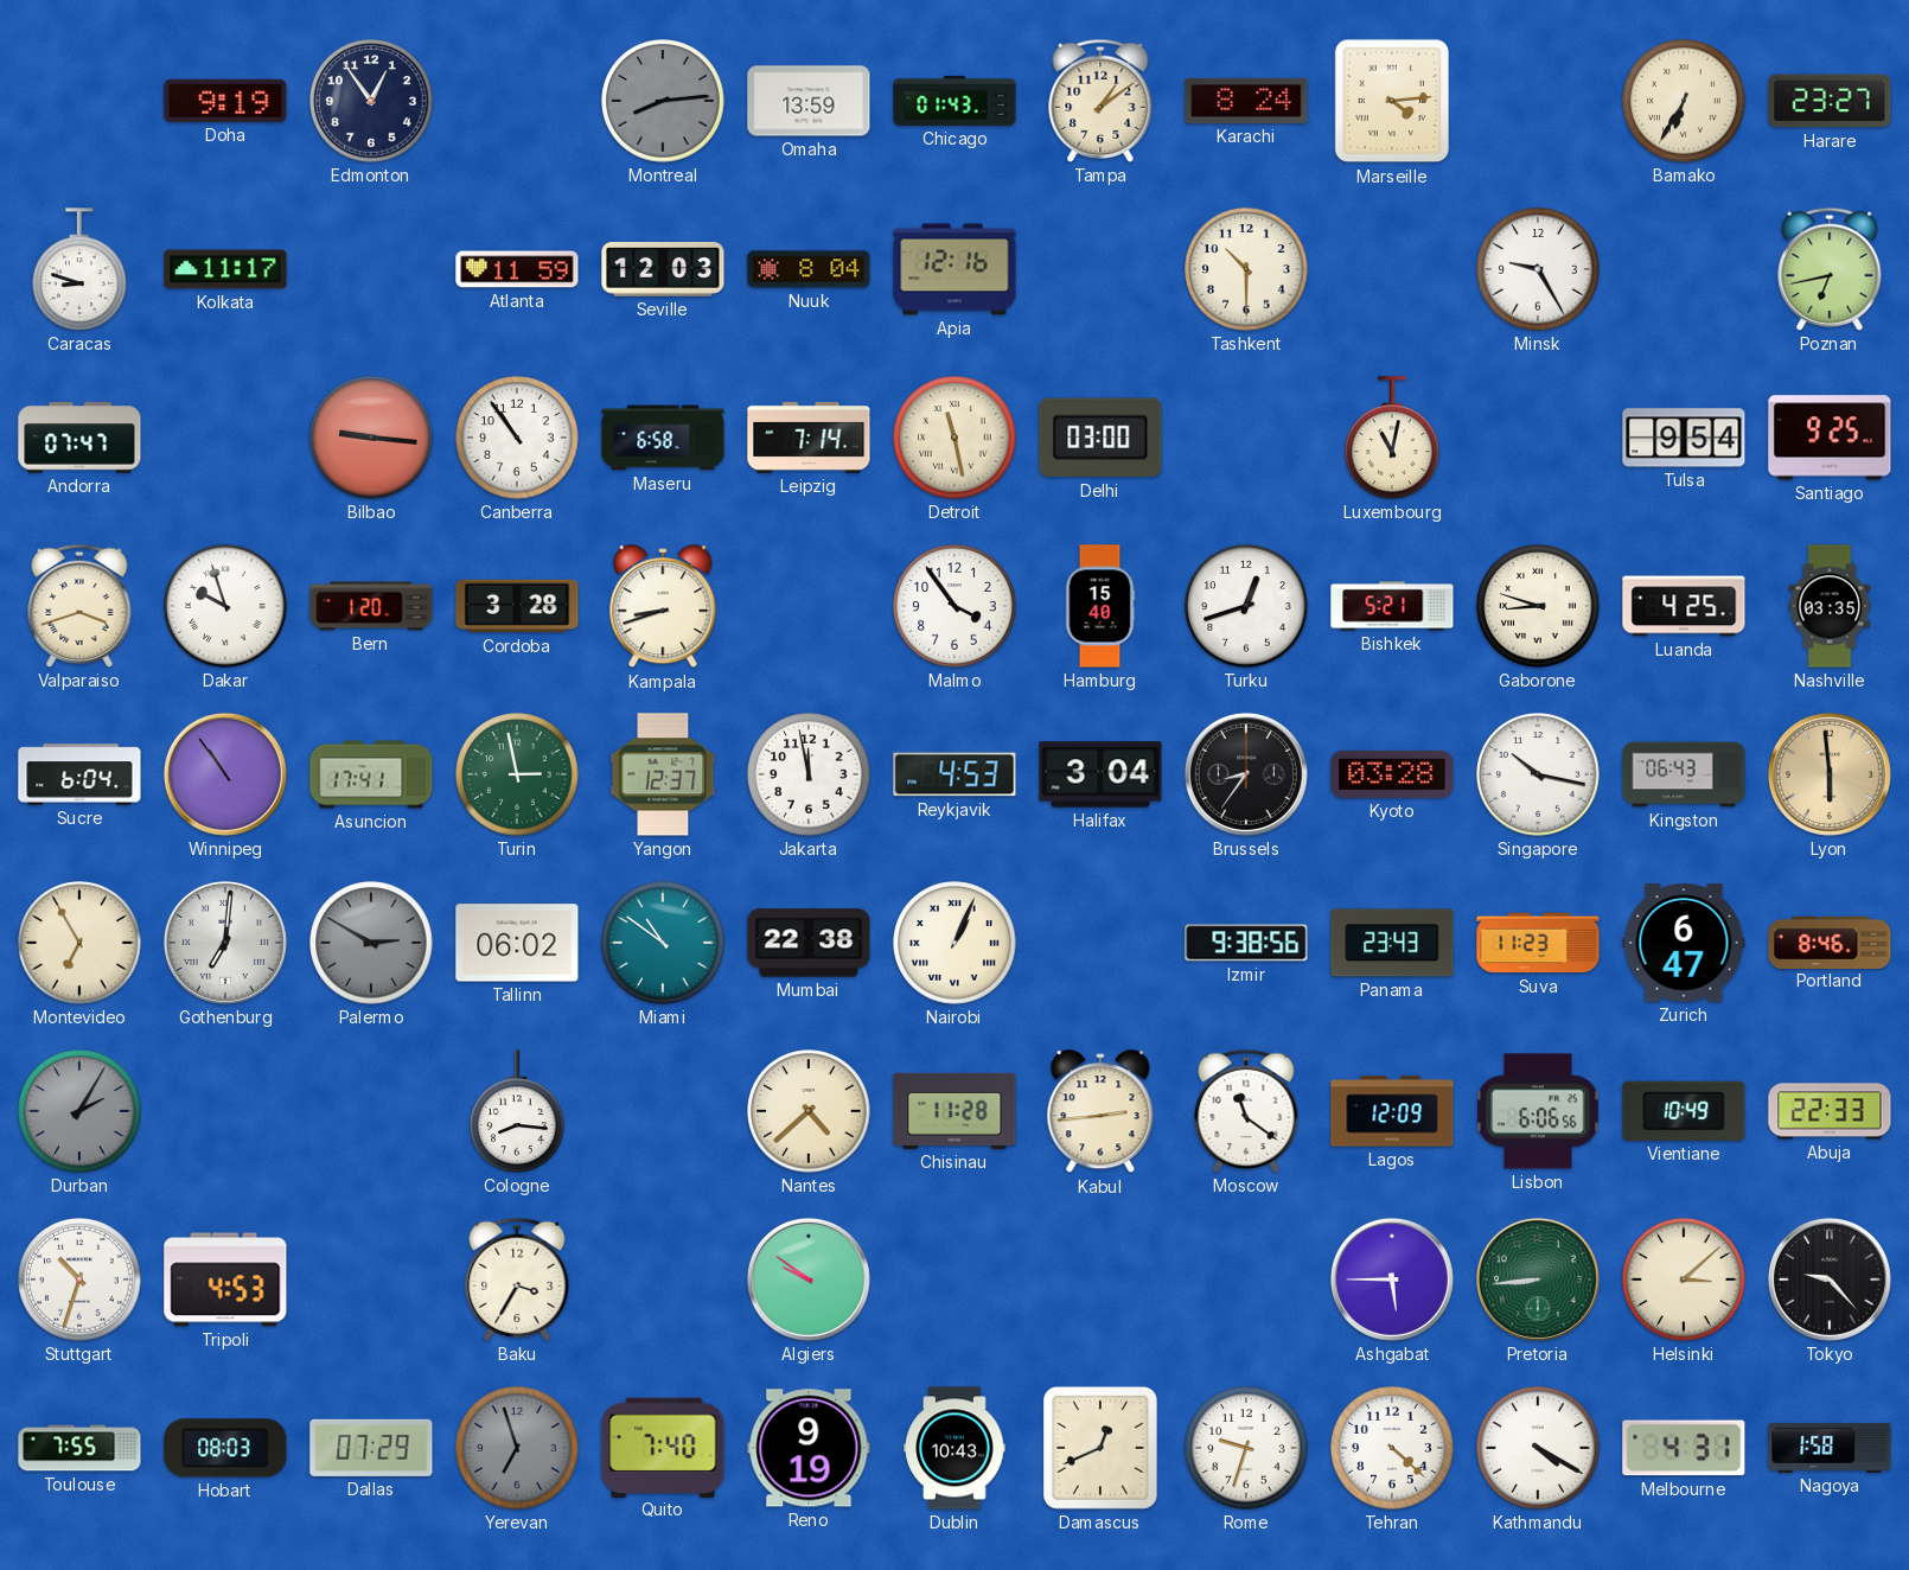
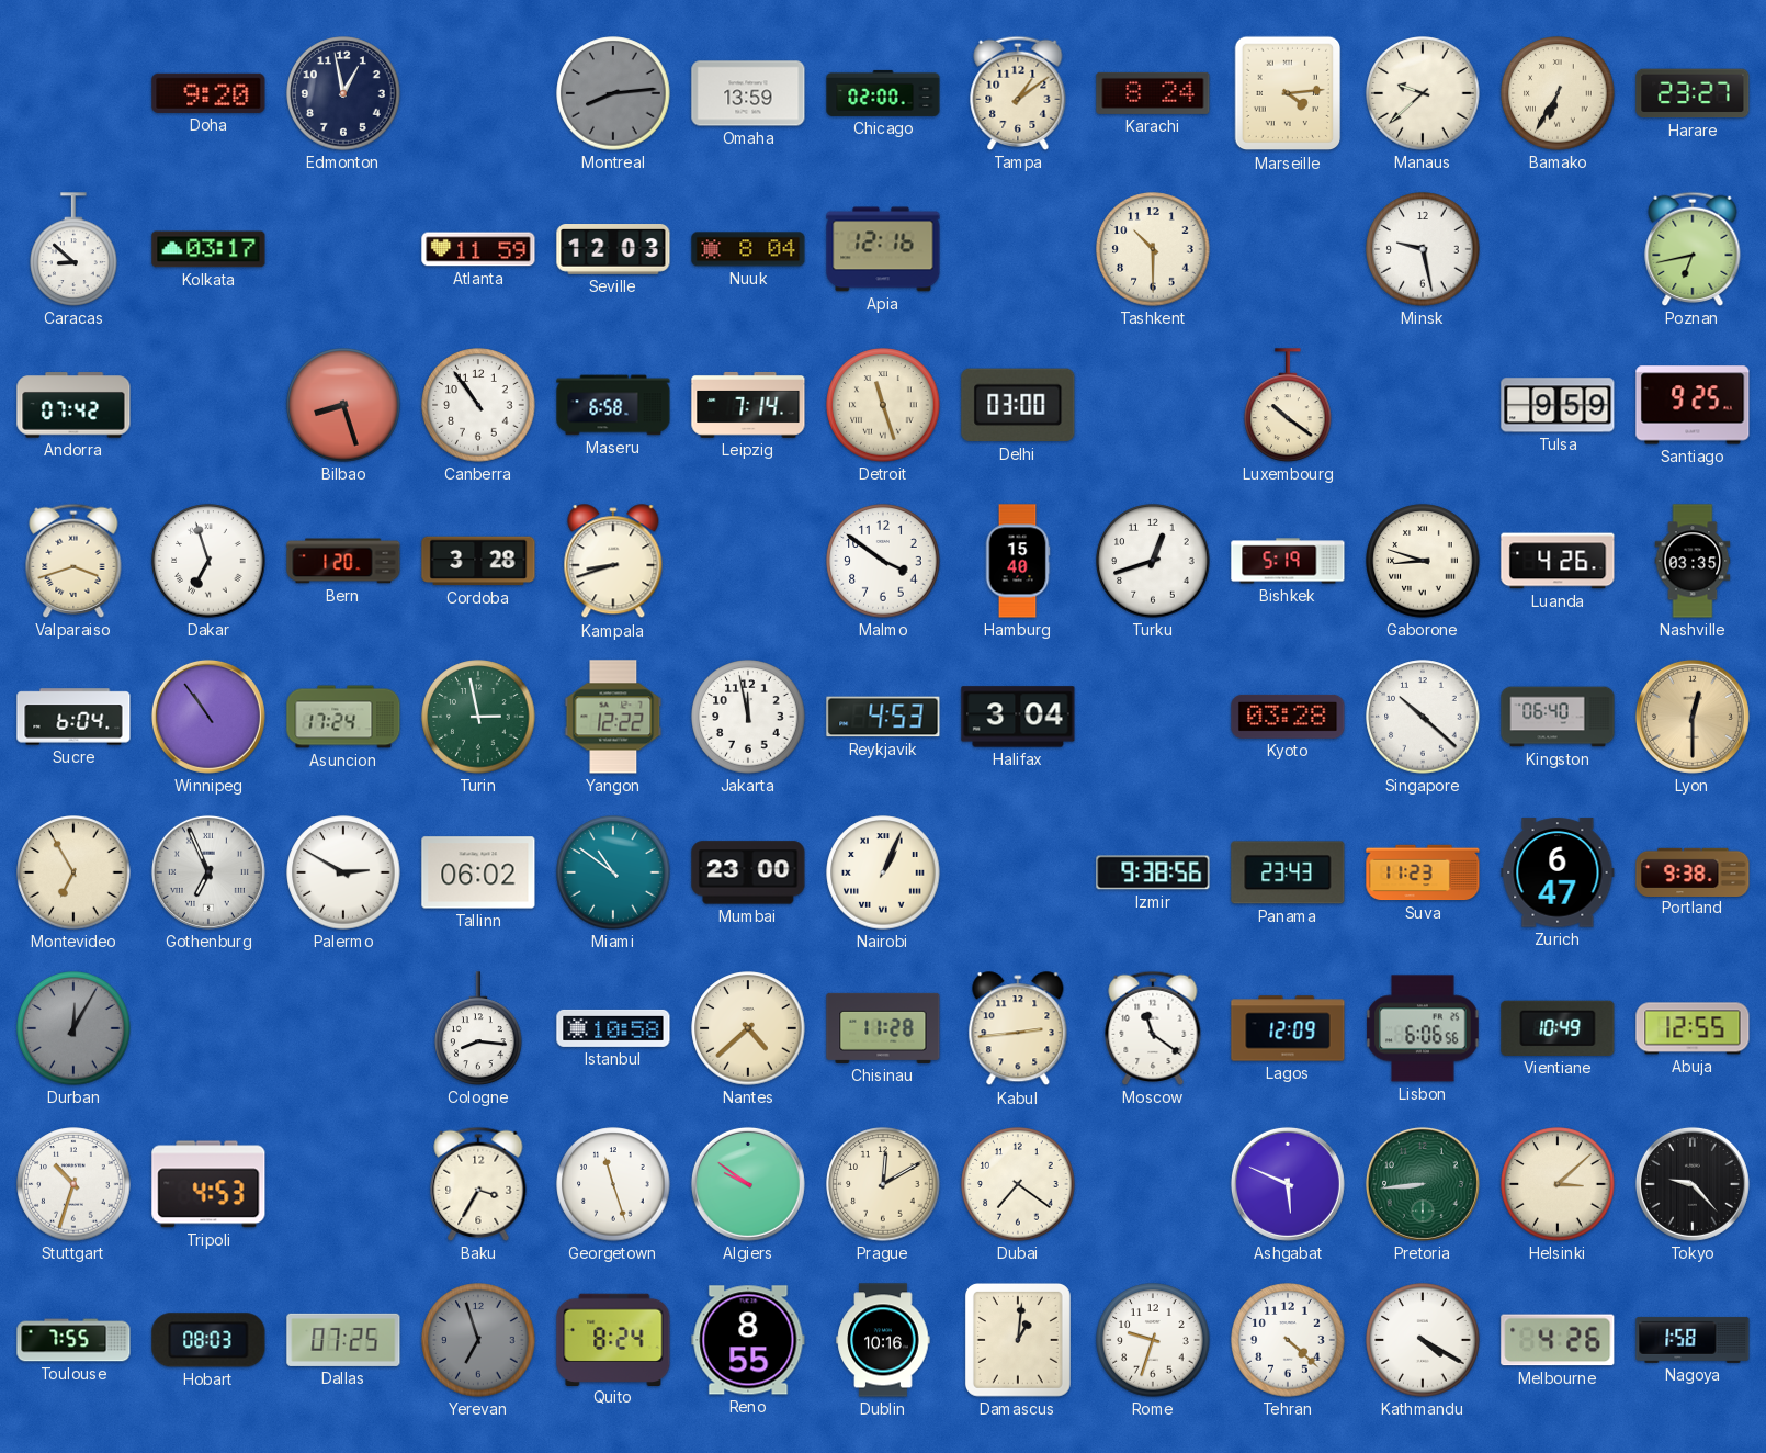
Doha: 9:19 -> 9:20
Edmonton: 12:54 -> 12:58
Chicago: 01:43 -> 02:00
Manaus: none -> 9:38
Caracas: 8:48 -> 8:52
Kolkata: 11:17 -> 03:17
Minsk: 9:25 -> 9:28
Andorra: 07:47 -> 07:42
Bilbao: 9:16 -> 8:27
Detroit: 11:28 -> 11:27
Luxembourg: 11:02 -> 10:21
Tulsa: 9:54 -> 9:59
Dakar: 9:57 -> 6:57
Malmo: 3:54 -> 3:51
Bishkek: 5:21 -> 5:19
Luanda: 4:25 -> 4:26
Asuncion: 17:41 -> 17:24
Yangon: 12:37 -> 12:22
Brussels: 8:36 -> none
Singapore: 10:17 -> 10:22
Kingston: 06:43 -> 06:40
Lyon: 5:59 -> 12:30
Gothenburg: 7:01 -> 6:56
Palermo dial: grey -> white
Mumbai: 22:38 -> 23:00
Portland: 8:46 -> 9:38
Durban: 2:05 -> 12:05
Istanbul: none -> 10:58
Abuja: 22:33 -> 12:55
Georgetown: none -> 11:27
Prague: none -> 12:10
Dubai: none -> 7:21
Ashgabat: 5:45 -> 5:49
Dallas: 07:29 -> 07:25
Quito: 7:40 -> 8:24
Reno: 9:19 -> 8:55
Dublin: 10:43 -> 10:16
Damascus: 12:41 -> 1:01
Melbourne: 4:31 -> 4:26
